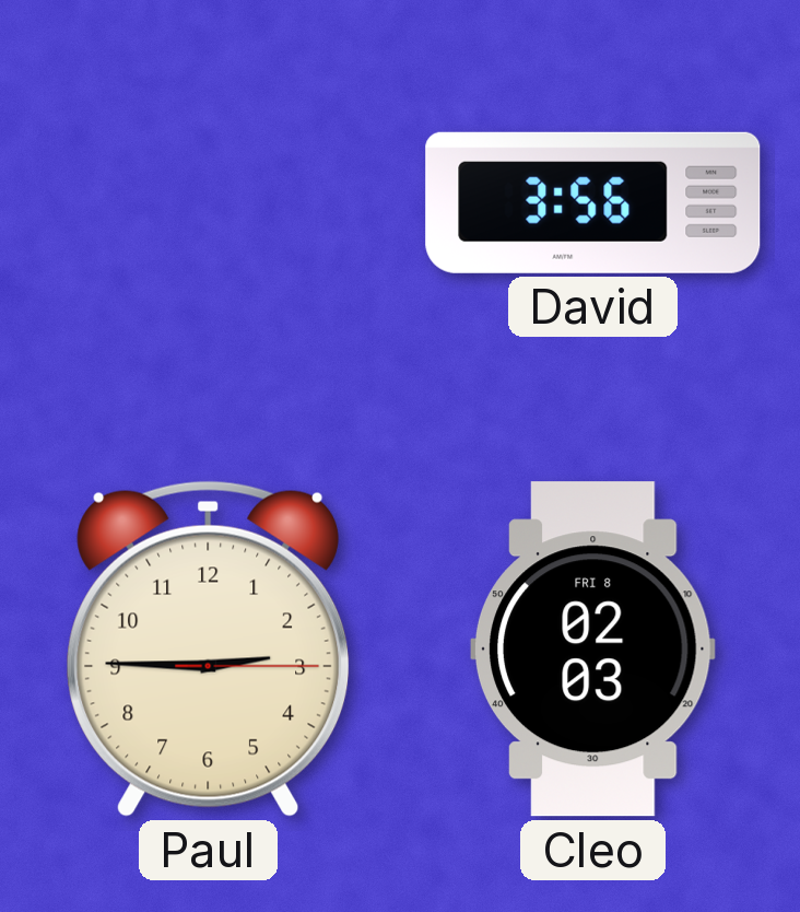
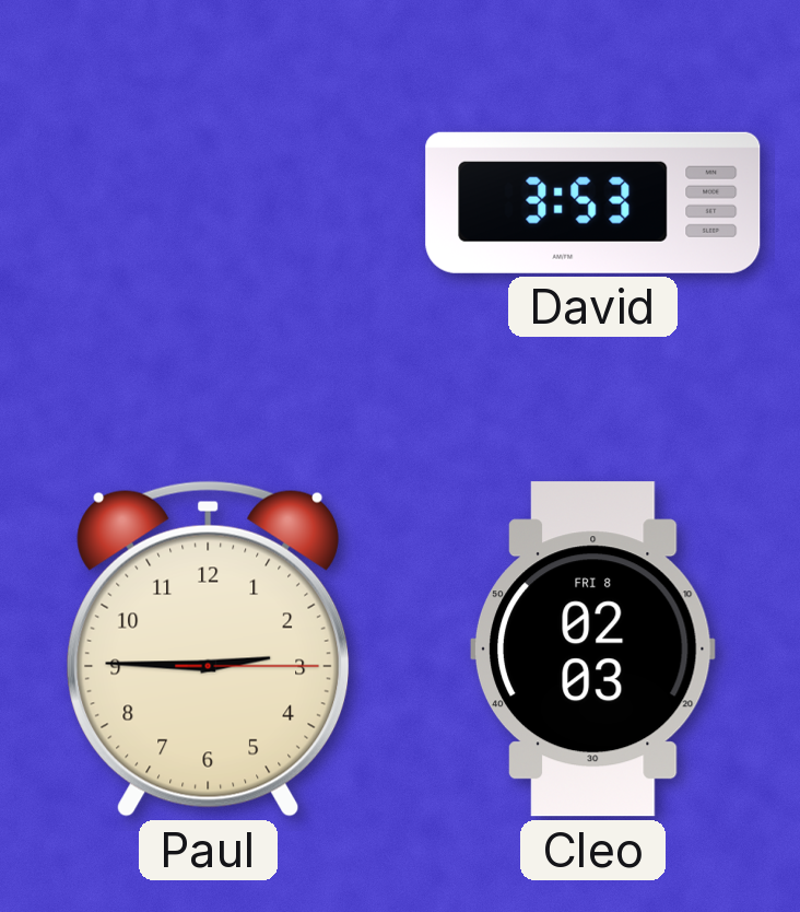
David: 3:56 -> 3:53
